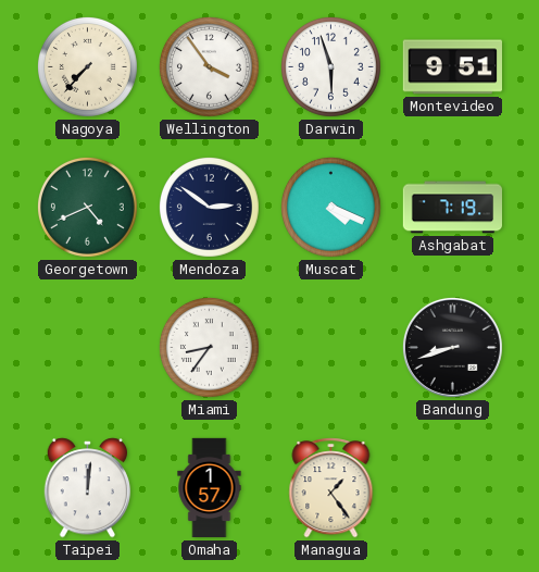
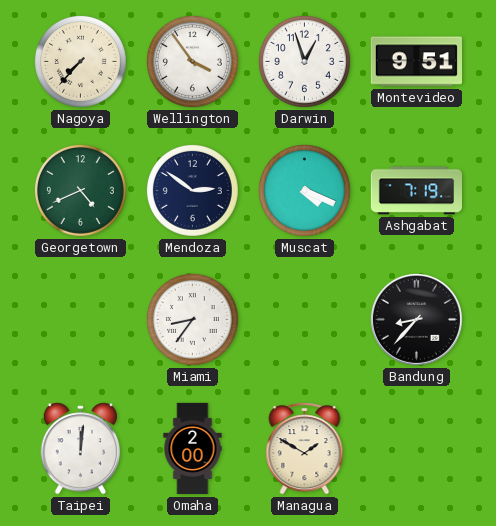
Darwin: 5:57 -> 12:57
Bandung: 8:42 -> 8:37
Omaha: 1:57 -> 2:00
Managua: 1:24 -> 1:50
